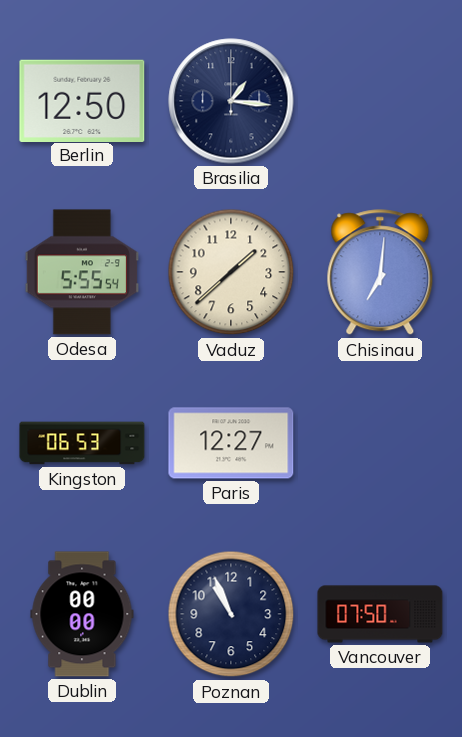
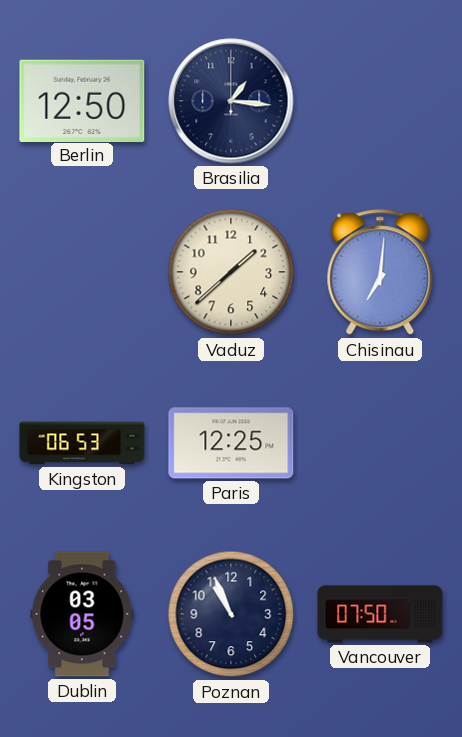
Odesa: 5:55 -> none
Paris: 12:27 -> 12:25
Dublin: 00:00 -> 03:05
